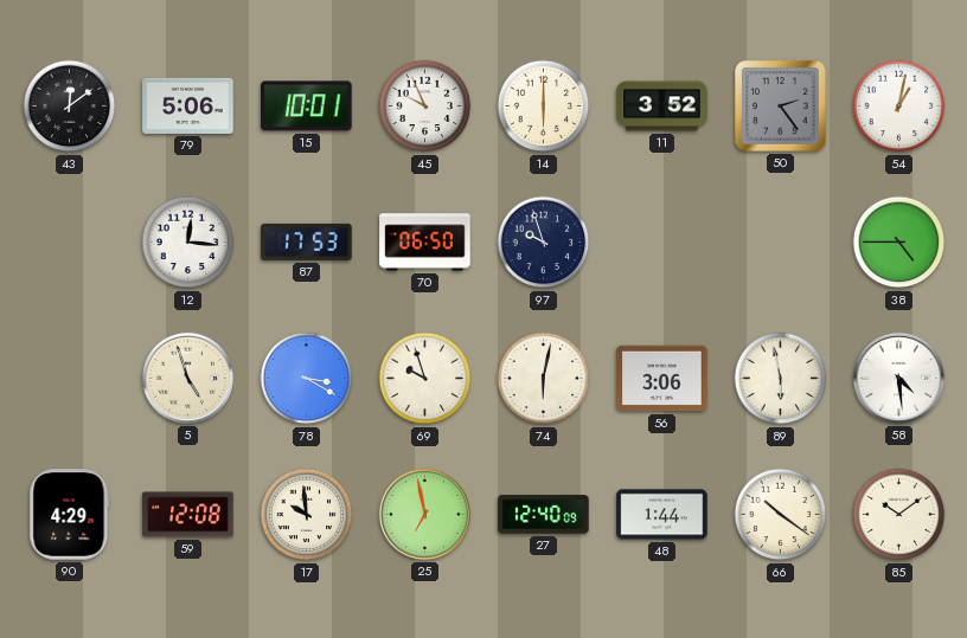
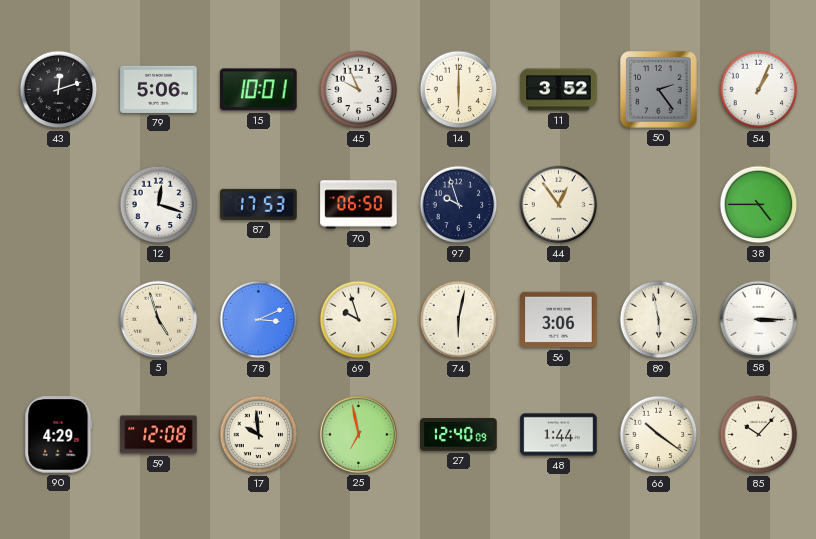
43: 12:09 -> 12:12
54: 1:02 -> 1:04
12: 12:16 -> 12:18
44: none -> 12:54
78: 3:20 -> 3:11
58: 4:29 -> 3:15
85: 10:09 -> 10:07
